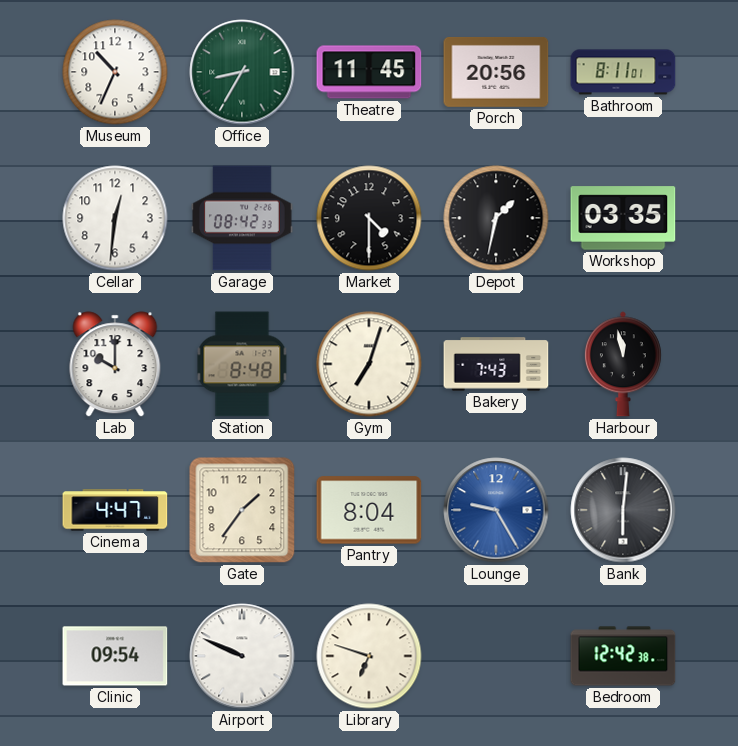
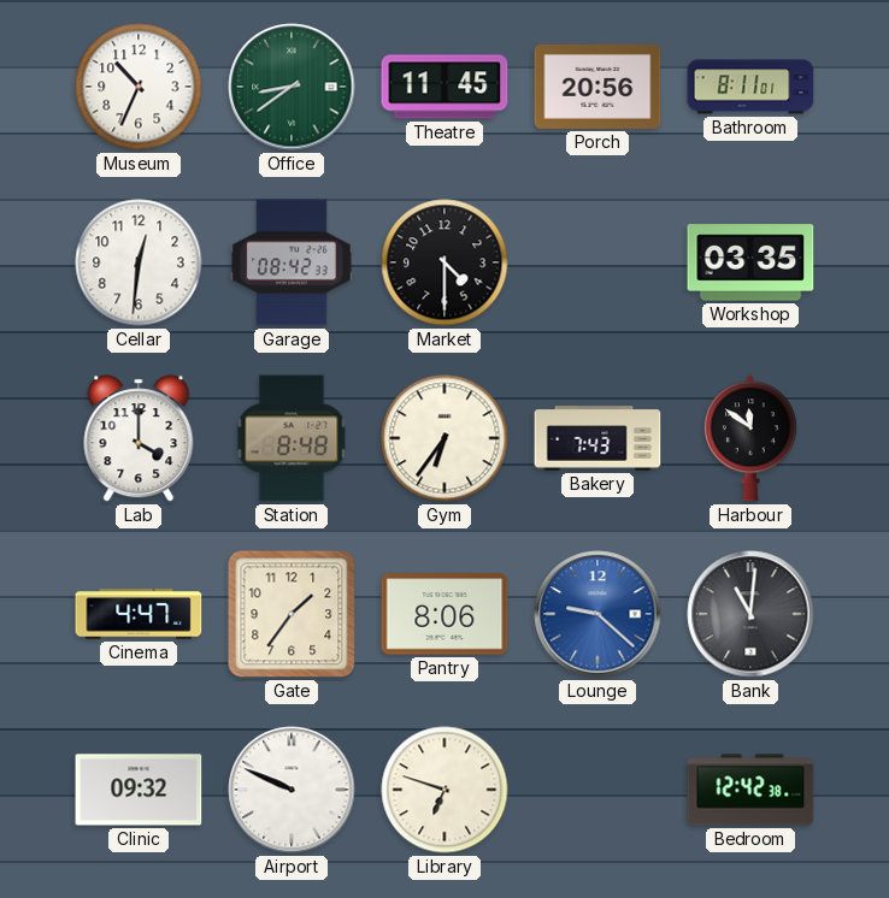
Office: 8:35 -> 8:39
Depot: 1:32 -> none
Lab: 10:00 -> 4:00
Gym: 7:03 -> 6:36
Harbour: 11:58 -> 11:51
Pantry: 8:04 -> 8:06
Lounge: 9:25 -> 9:22
Bank: 6:01 -> 11:01
Clinic: 09:54 -> 09:32
